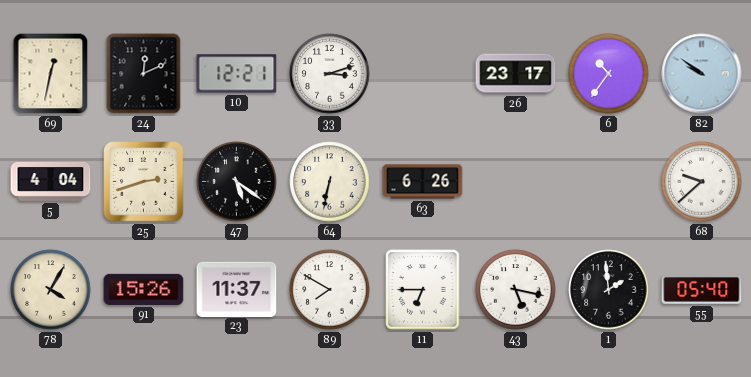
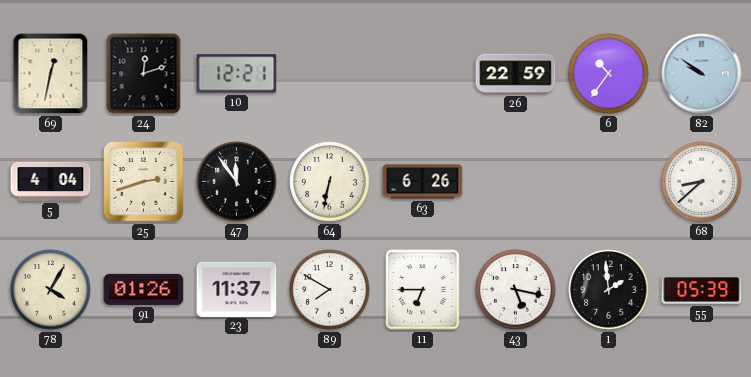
24: 12:11 -> 12:12
33: 3:12 -> none
26: 23:17 -> 22:59
47: 5:21 -> 11:54
68: 9:38 -> 8:38
91: 15:26 -> 01:26
55: 05:40 -> 05:39
